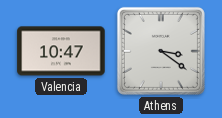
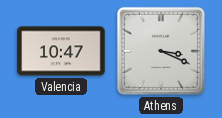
Athens: 3:21 -> 3:19
